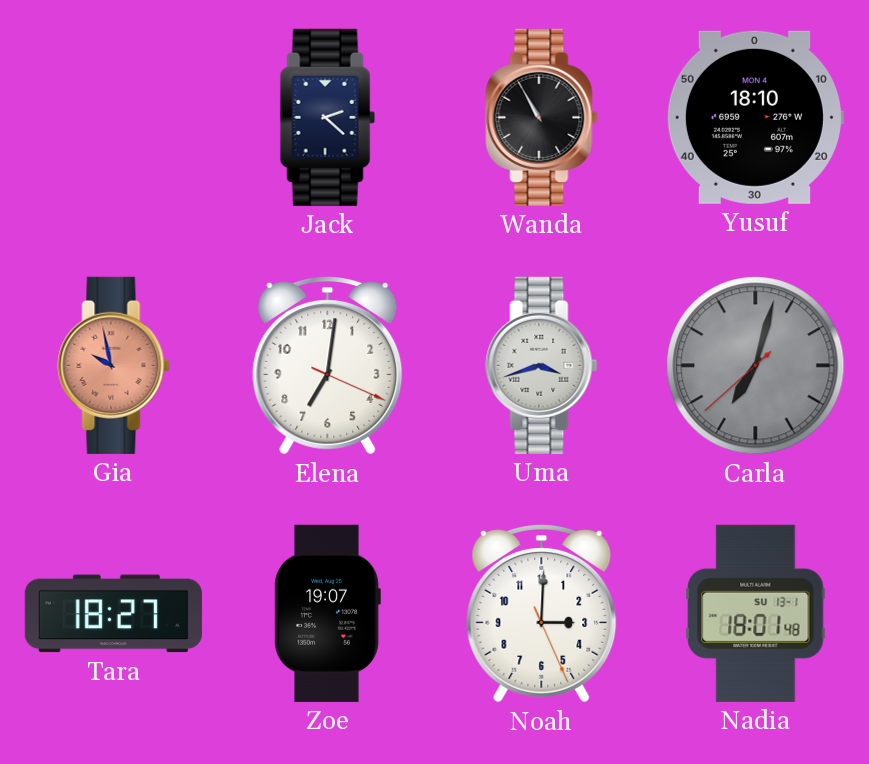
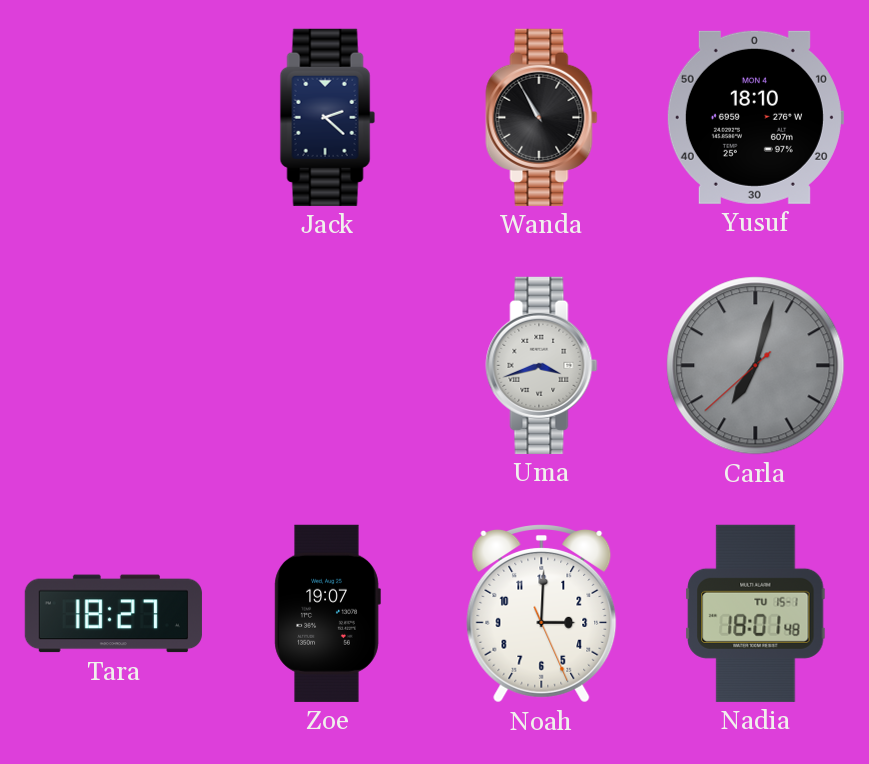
Gia: 9:58 -> none
Elena: 7:01 -> none
Nadia date: SU 13-1 -> TU 15-1
